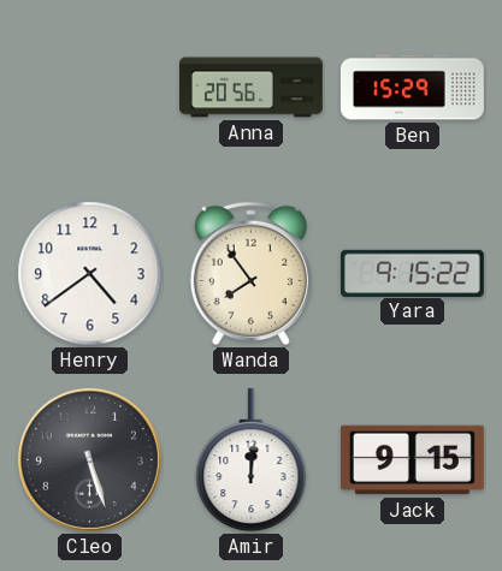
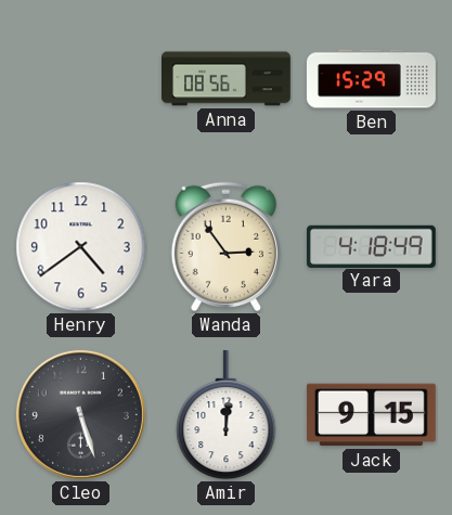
Anna: 20:56 -> 08:56
Wanda: 7:54 -> 2:54
Yara: 9:15 -> 4:18
